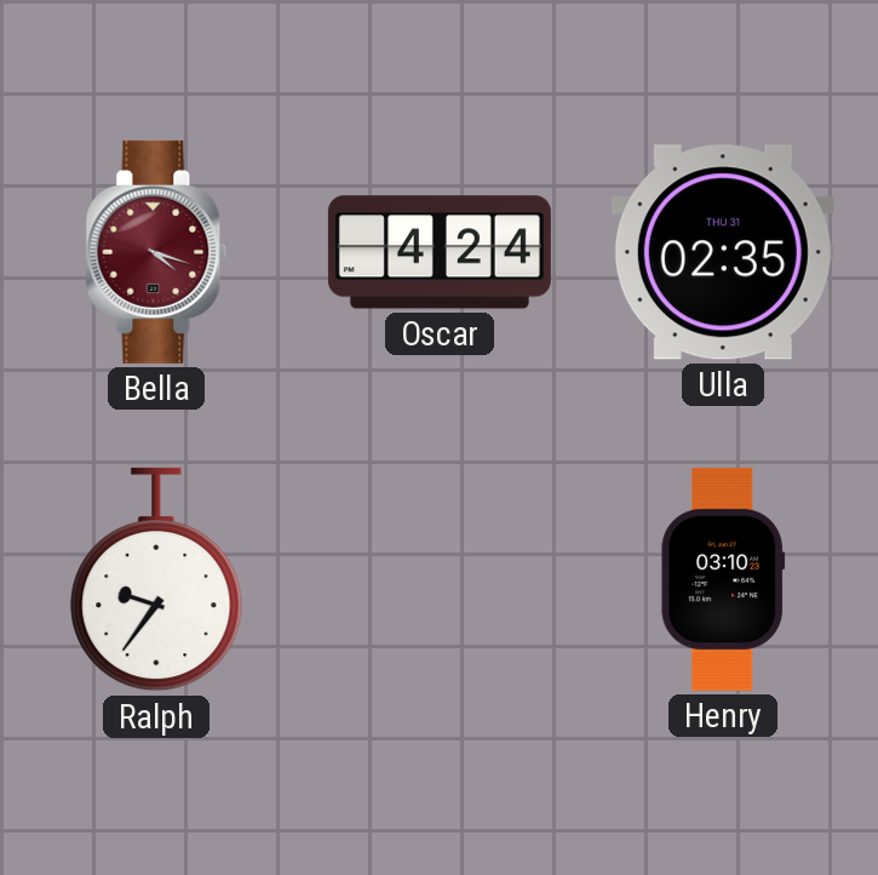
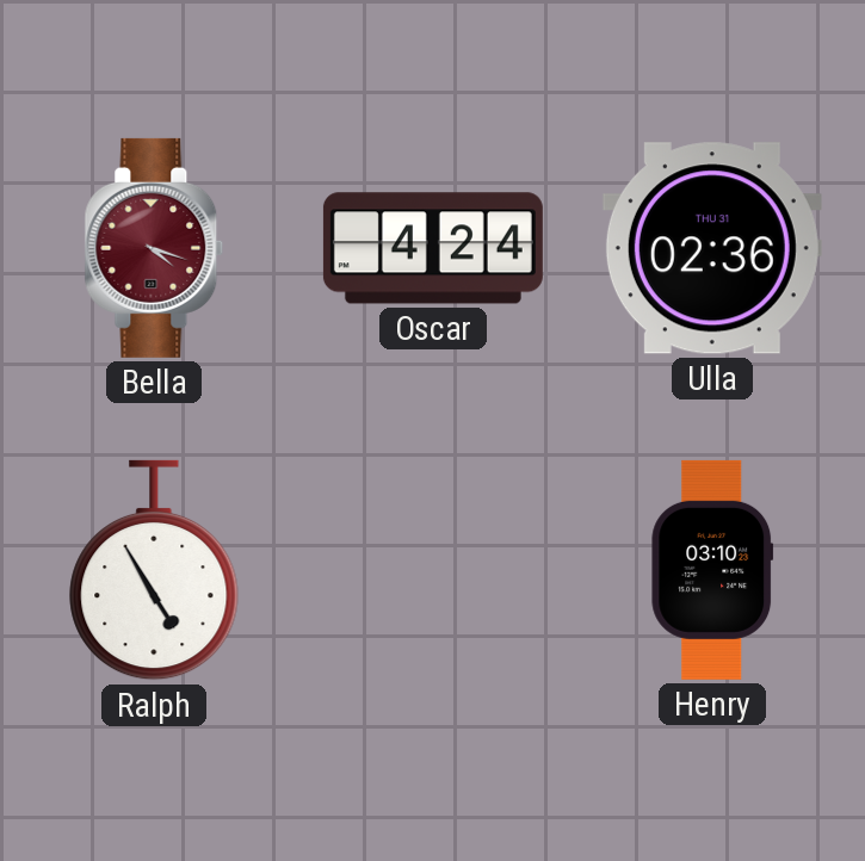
Ulla: 02:35 -> 02:36
Ralph: 9:36 -> 4:55
